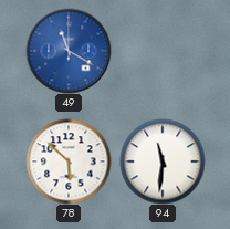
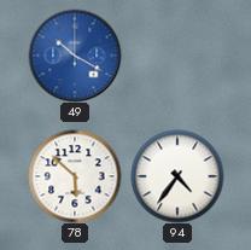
49: 11:20 -> 10:20
94: 11:31 -> 4:36
